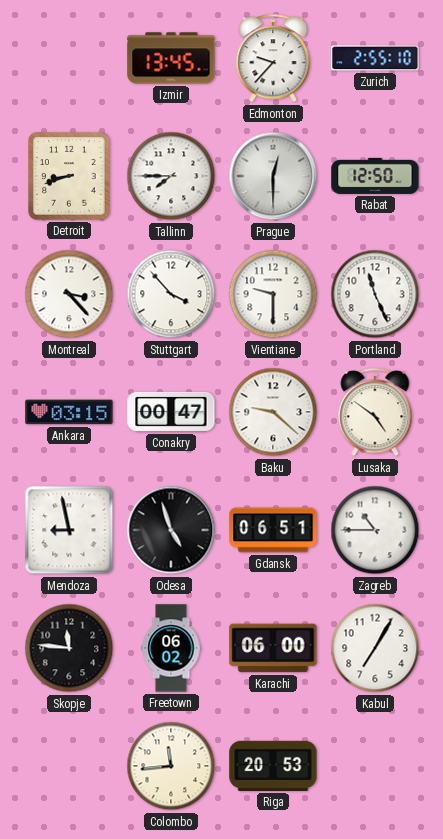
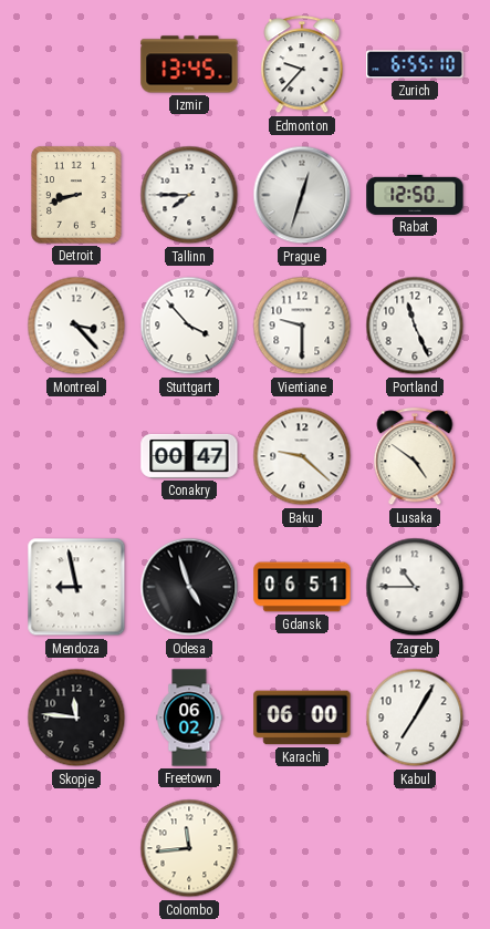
Zurich: 2:55 -> 6:55
Prague: 12:30 -> 12:33
Ankara: 03:15 -> none
Riga: 20:53 -> none
